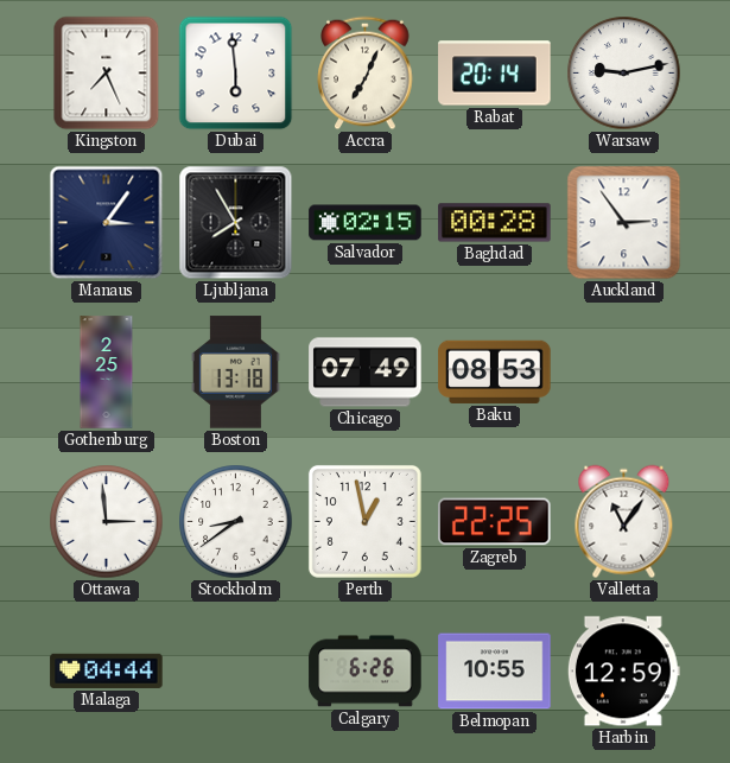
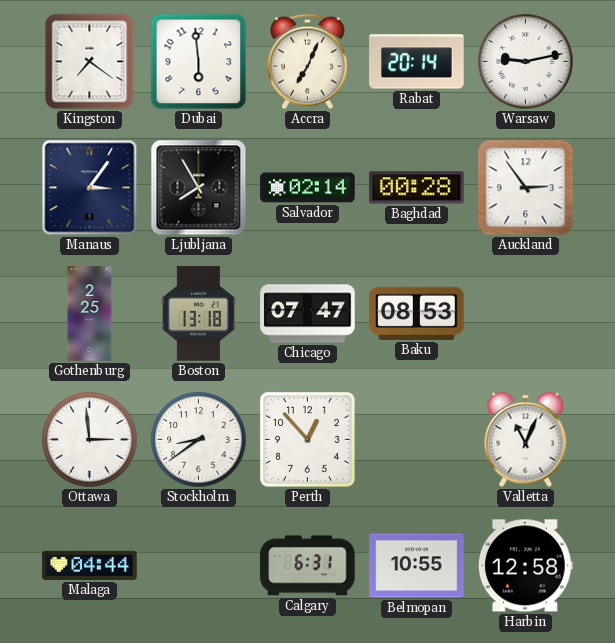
Kingston: 7:26 -> 7:21
Salvador: 02:15 -> 02:14
Chicago: 07:49 -> 07:47
Perth: 12:58 -> 12:53
Zagreb: 22:25 -> none
Valletta: 11:06 -> 11:04
Calgary: 6:26 -> 6:31
Harbin: 12:59 -> 12:58
